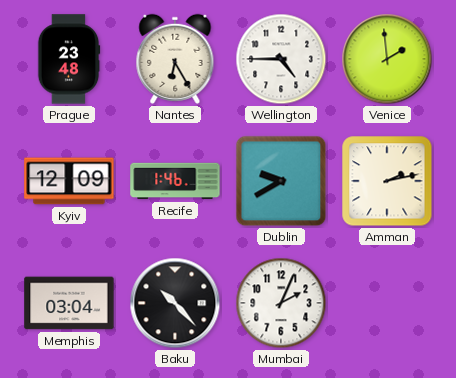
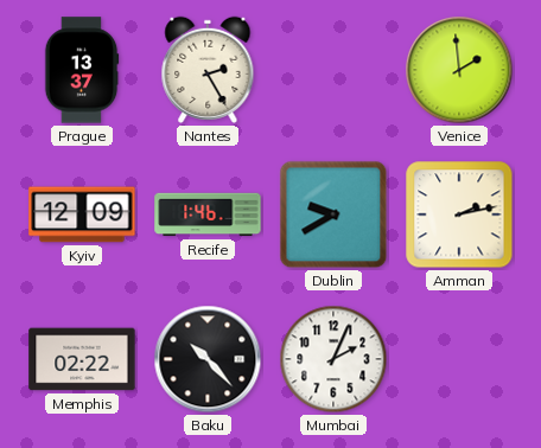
Prague: 23:48 -> 13:37
Nantes: 6:25 -> 2:25
Wellington: 4:45 -> none
Memphis: 03:04 -> 02:22
